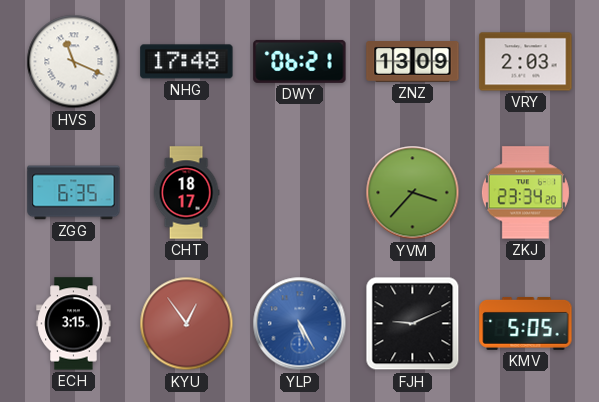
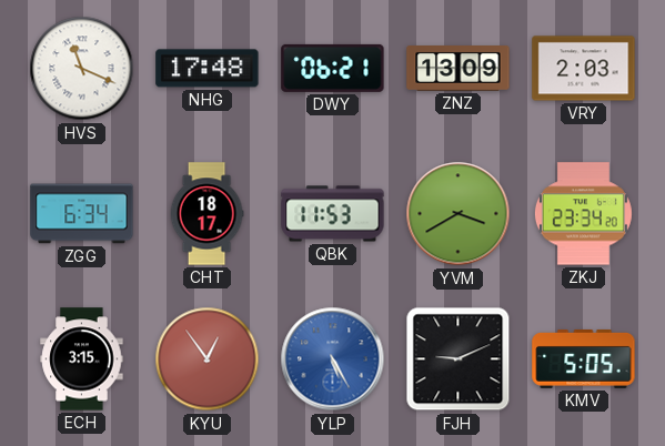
ZGG: 6:35 -> 6:34
QBK: none -> 11:53
YVM: 3:37 -> 3:40
